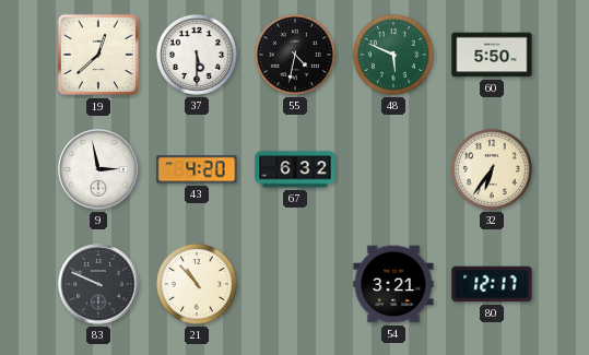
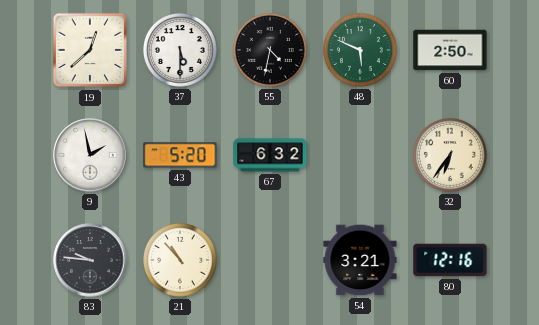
60: 5:50 -> 2:50
9: 2:58 -> 1:58
43: 4:20 -> 5:20
83: 9:49 -> 9:46
80: 12:17 -> 12:16
